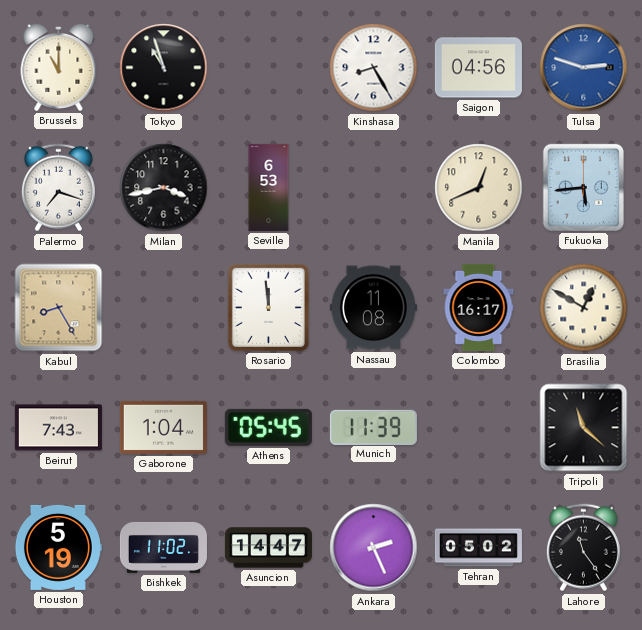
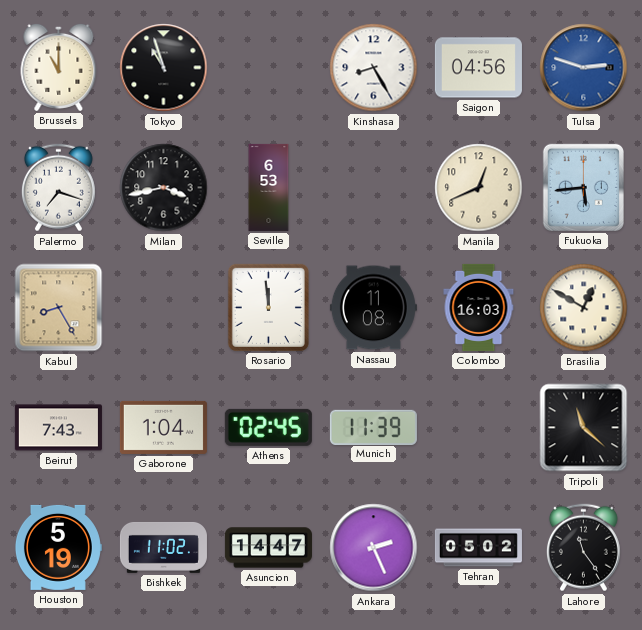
Colombo: 16:17 -> 16:03
Athens: 05:45 -> 02:45
